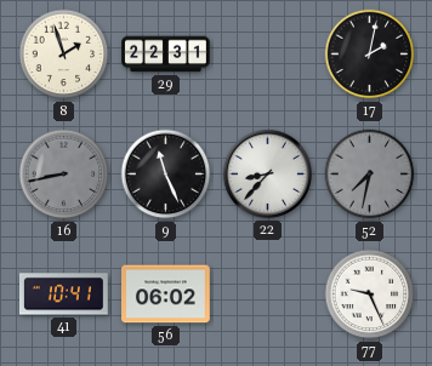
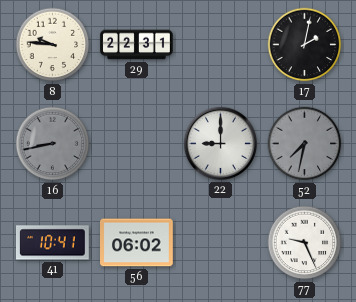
8: 1:57 -> 9:46
9: 11:26 -> none
22: 8:37 -> 9:00
